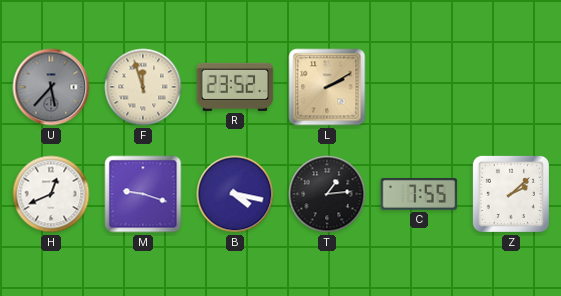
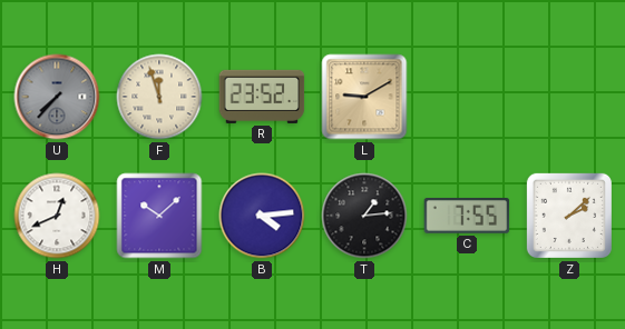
U: 5:37 -> 7:37
L: 2:10 -> 9:10
M: 9:18 -> 10:08
B: 4:17 -> 4:14
